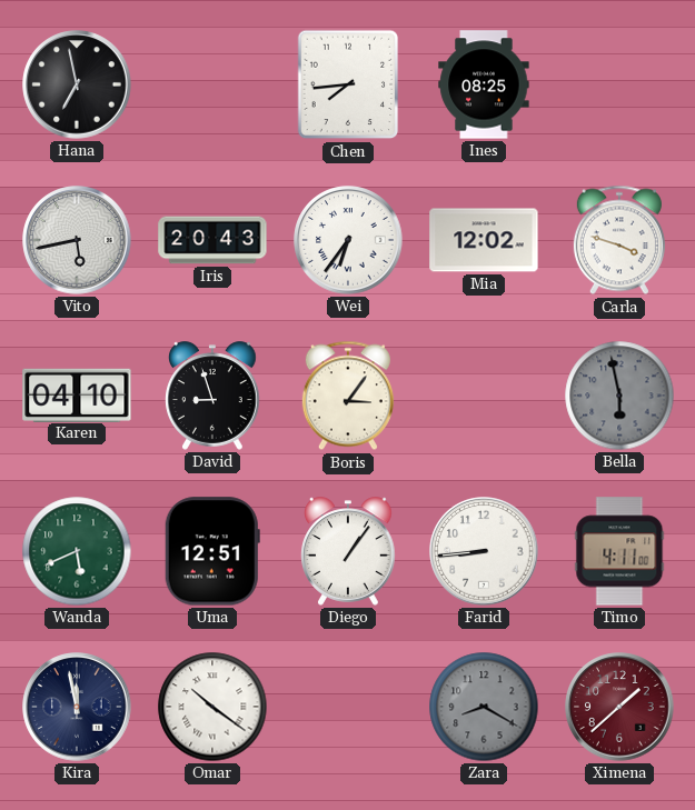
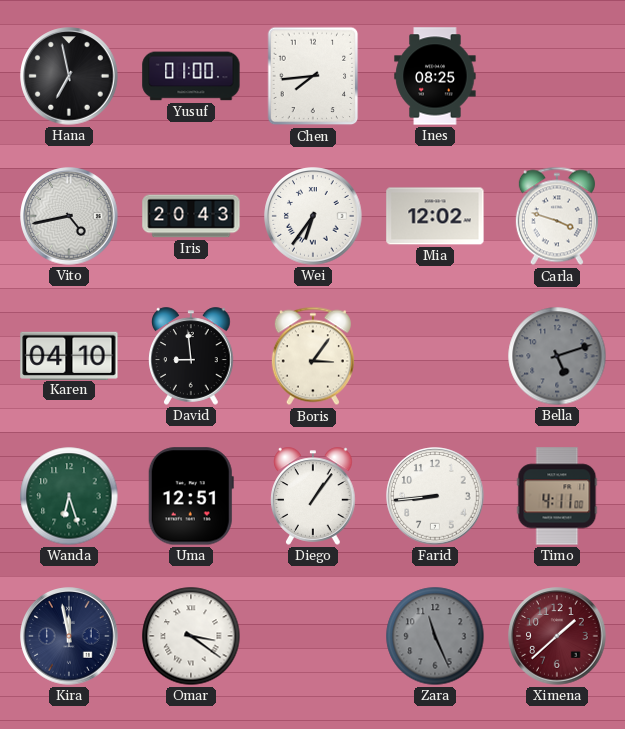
Yusuf: none -> 01:00
Vito: 5:43 -> 4:43
David: 8:57 -> 8:59
Bella: 5:58 -> 5:12
Wanda: 5:41 -> 6:27
Omar: 10:21 -> 3:21
Zara: 8:20 -> 11:26
